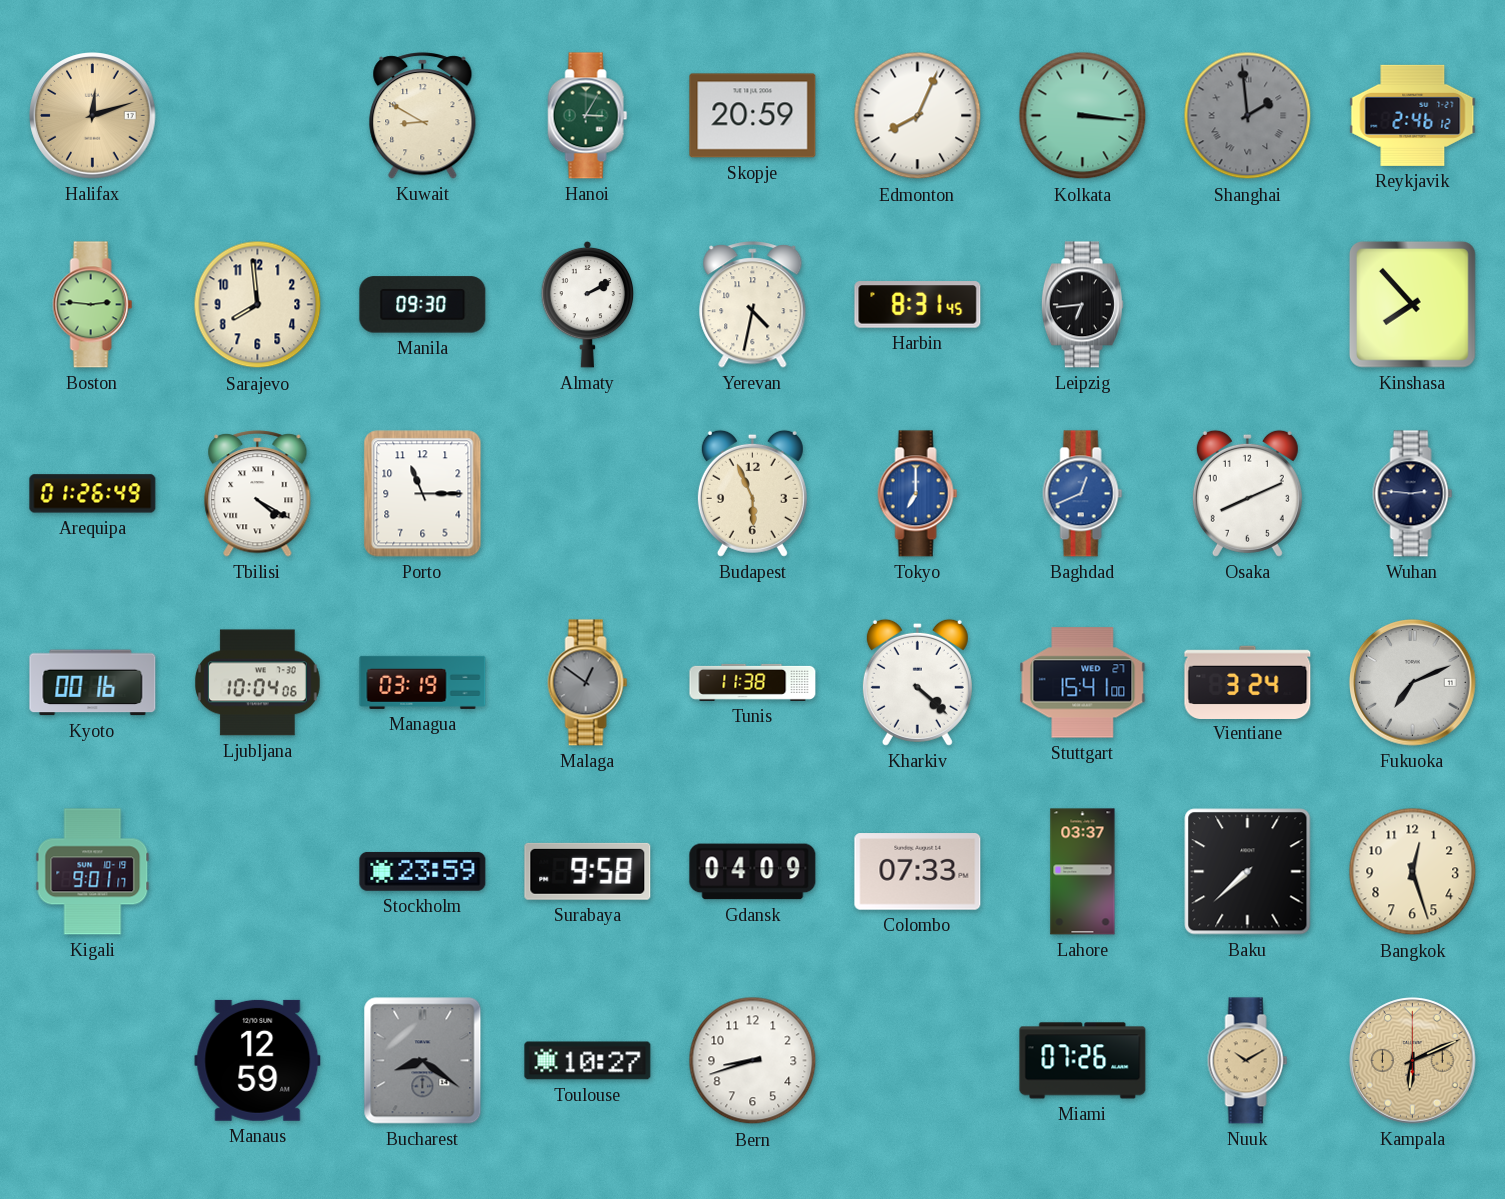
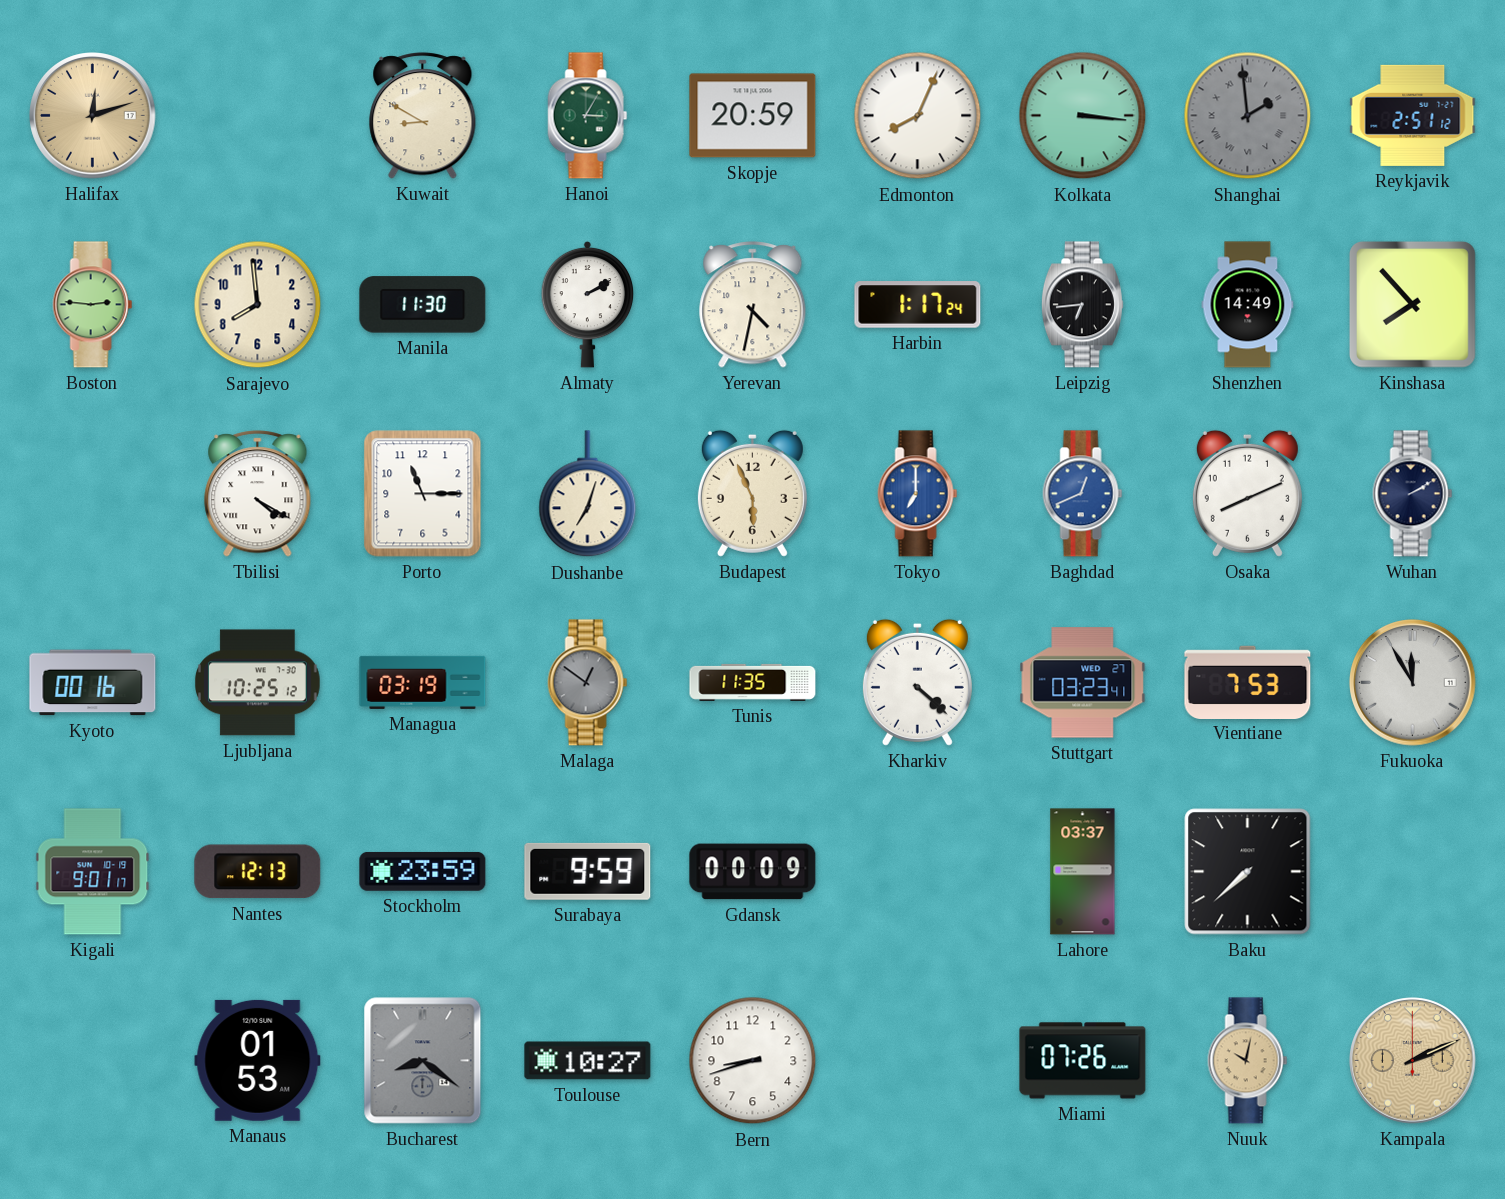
Reykjavik: 2:46 -> 2:51
Manila: 09:30 -> 11:30
Harbin: 8:31 -> 1:17
Shenzhen: none -> 14:49
Arequipa: 01:26 -> none
Dushanbe: none -> 7:03
Wuhan: 2:46 -> 2:10
Ljubljana: 10:04 -> 10:25
Tunis: 11:38 -> 11:35
Stuttgart: 15:41 -> 03:23
Vientiane: 3:24 -> 7:53
Fukuoka: 7:11 -> 11:55
Nantes: none -> 12:13
Surabaya: 9:58 -> 9:59
Gdansk: 04:09 -> 00:09
Colombo: 07:33 -> none
Bangkok: 12:27 -> none
Manaus: 12:59 -> 01:53
Nuuk: 10:10 -> 10:02
Kampala: 6:11 -> 2:11
